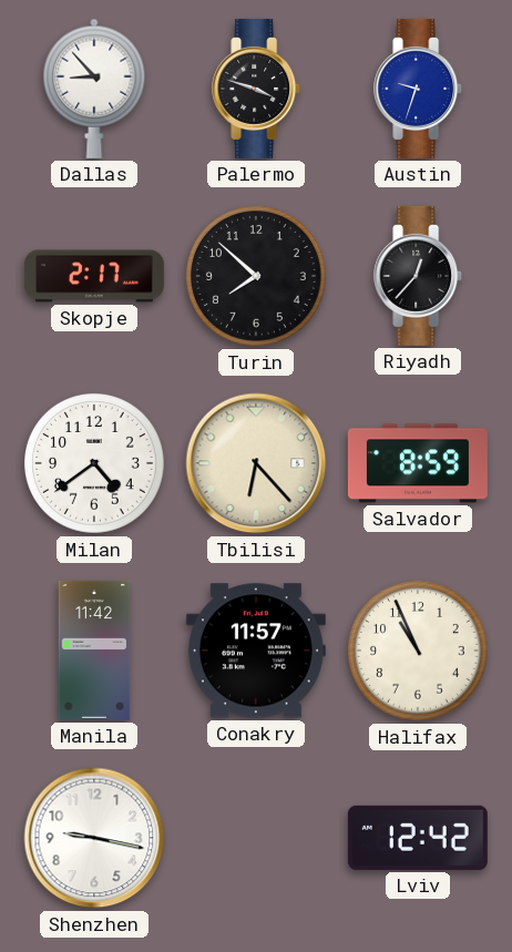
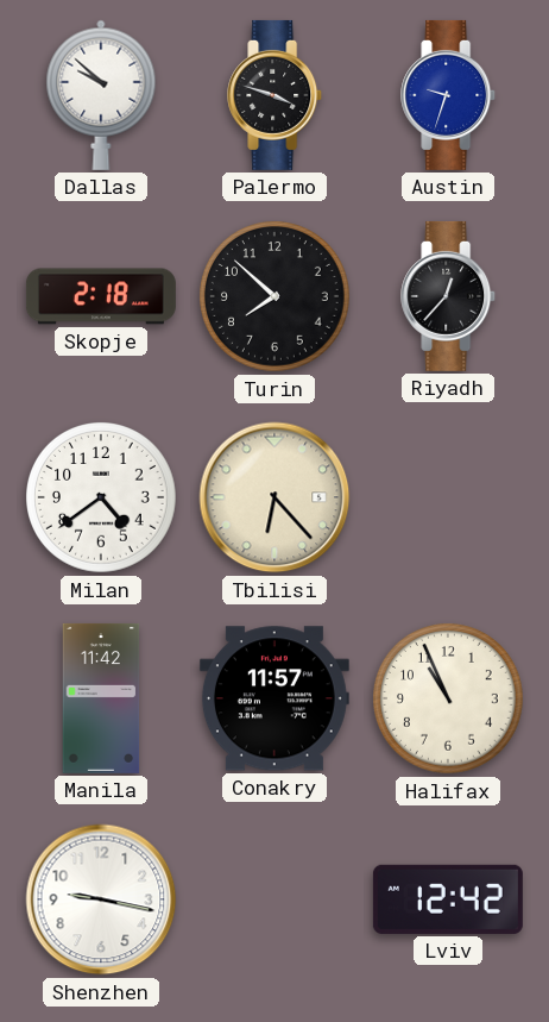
Dallas: 8:53 -> 9:52
Skopje: 2:17 -> 2:18
Salvador: 8:59 -> none
